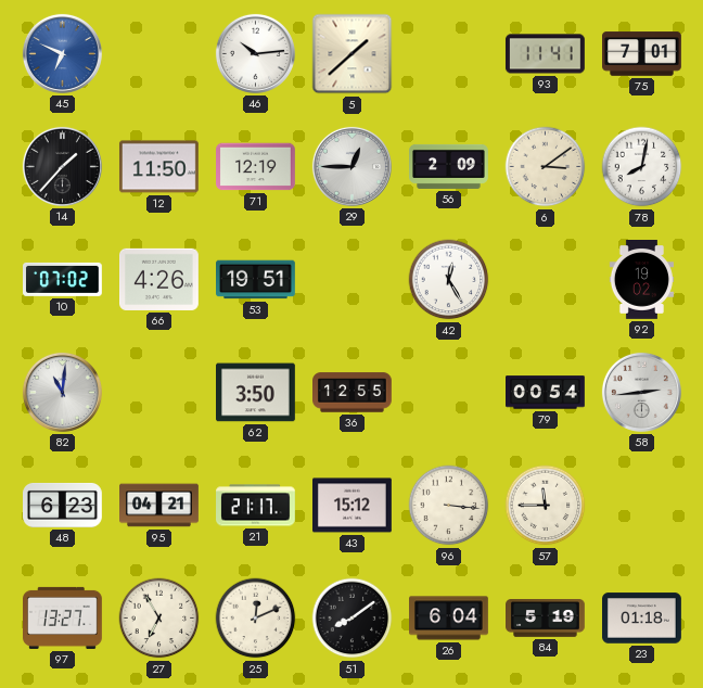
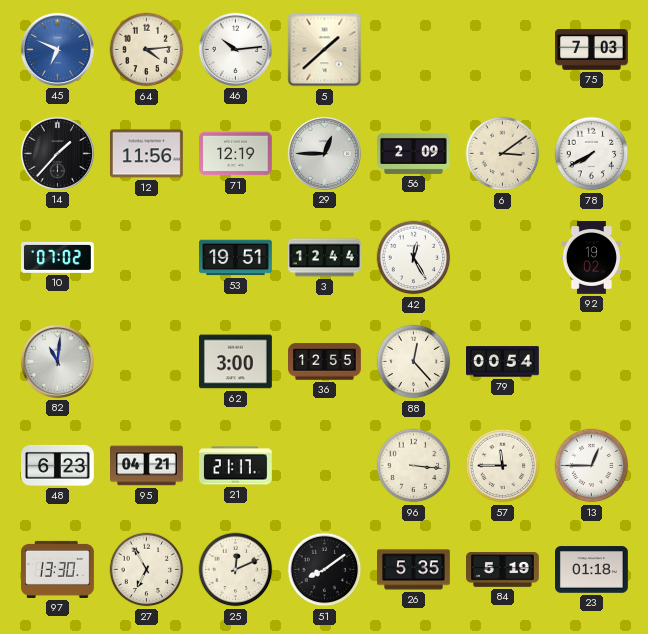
64: none -> 4:14
93: 11:41 -> none
75: 7:01 -> 7:03
12: 11:50 -> 11:56
78: 8:02 -> 7:40
66: 4:26 -> none
3: none -> 12:44
62: 3:50 -> 3:00
88: none -> 12:23
58: 2:44 -> none
43: 15:12 -> none
13: none -> 12:45
97: 13:27 -> 13:30
26: 6:04 -> 5:35
